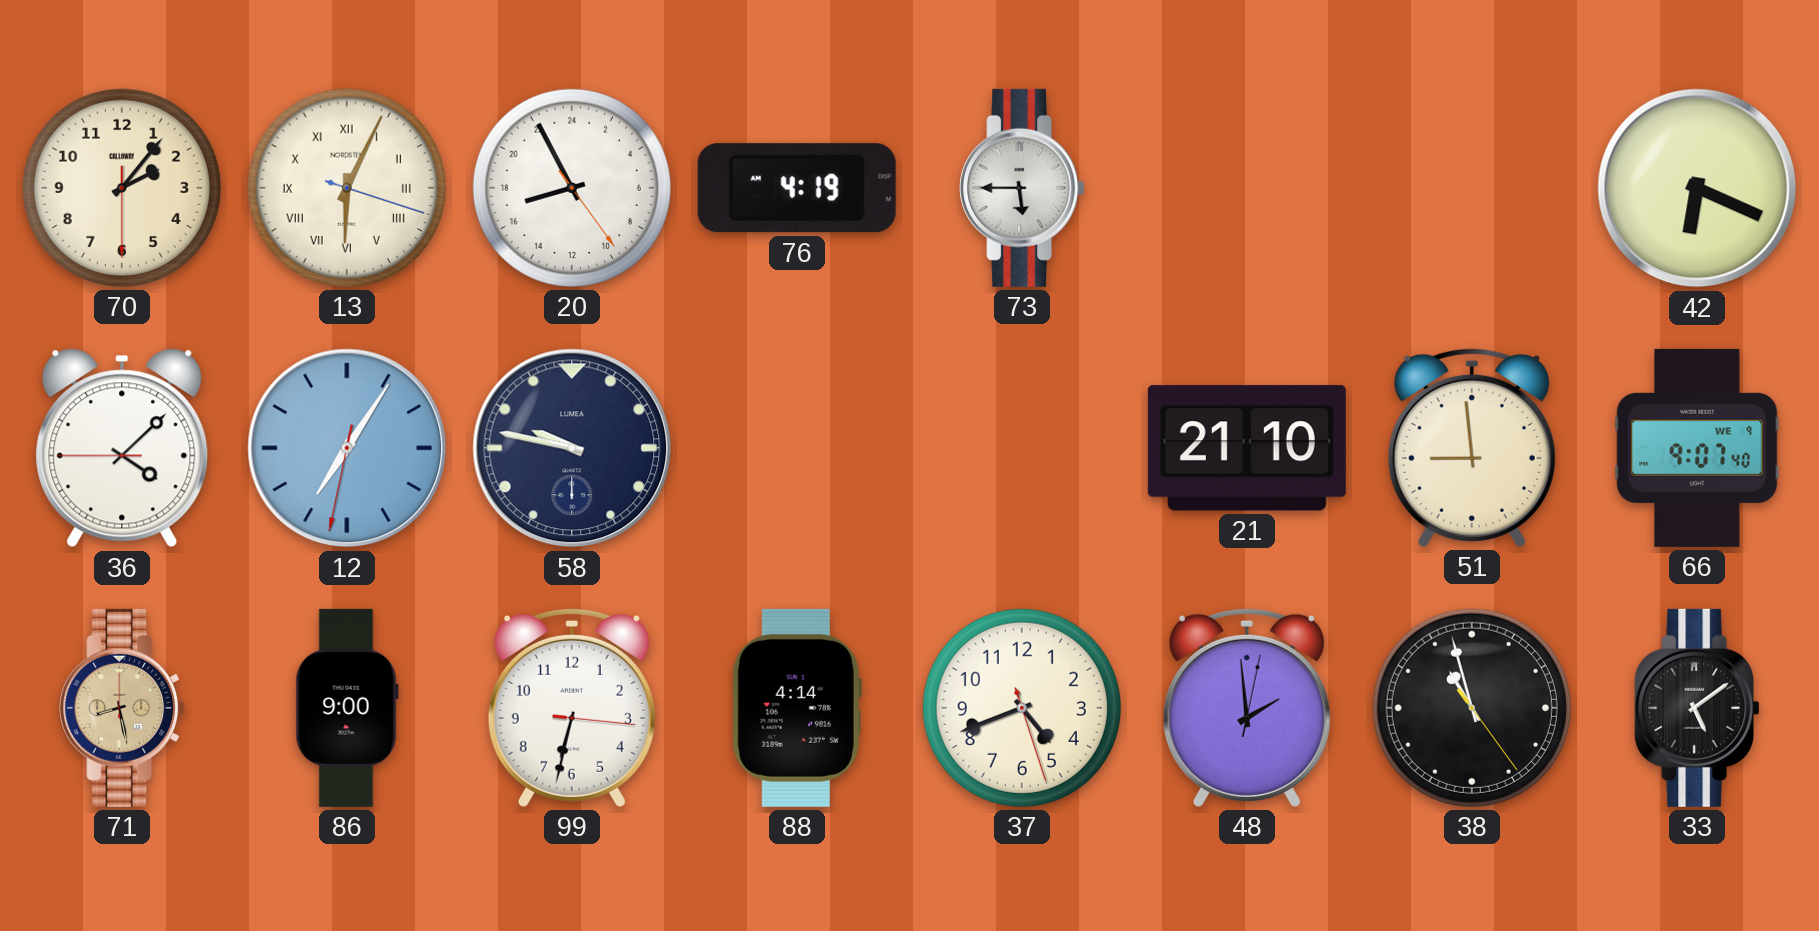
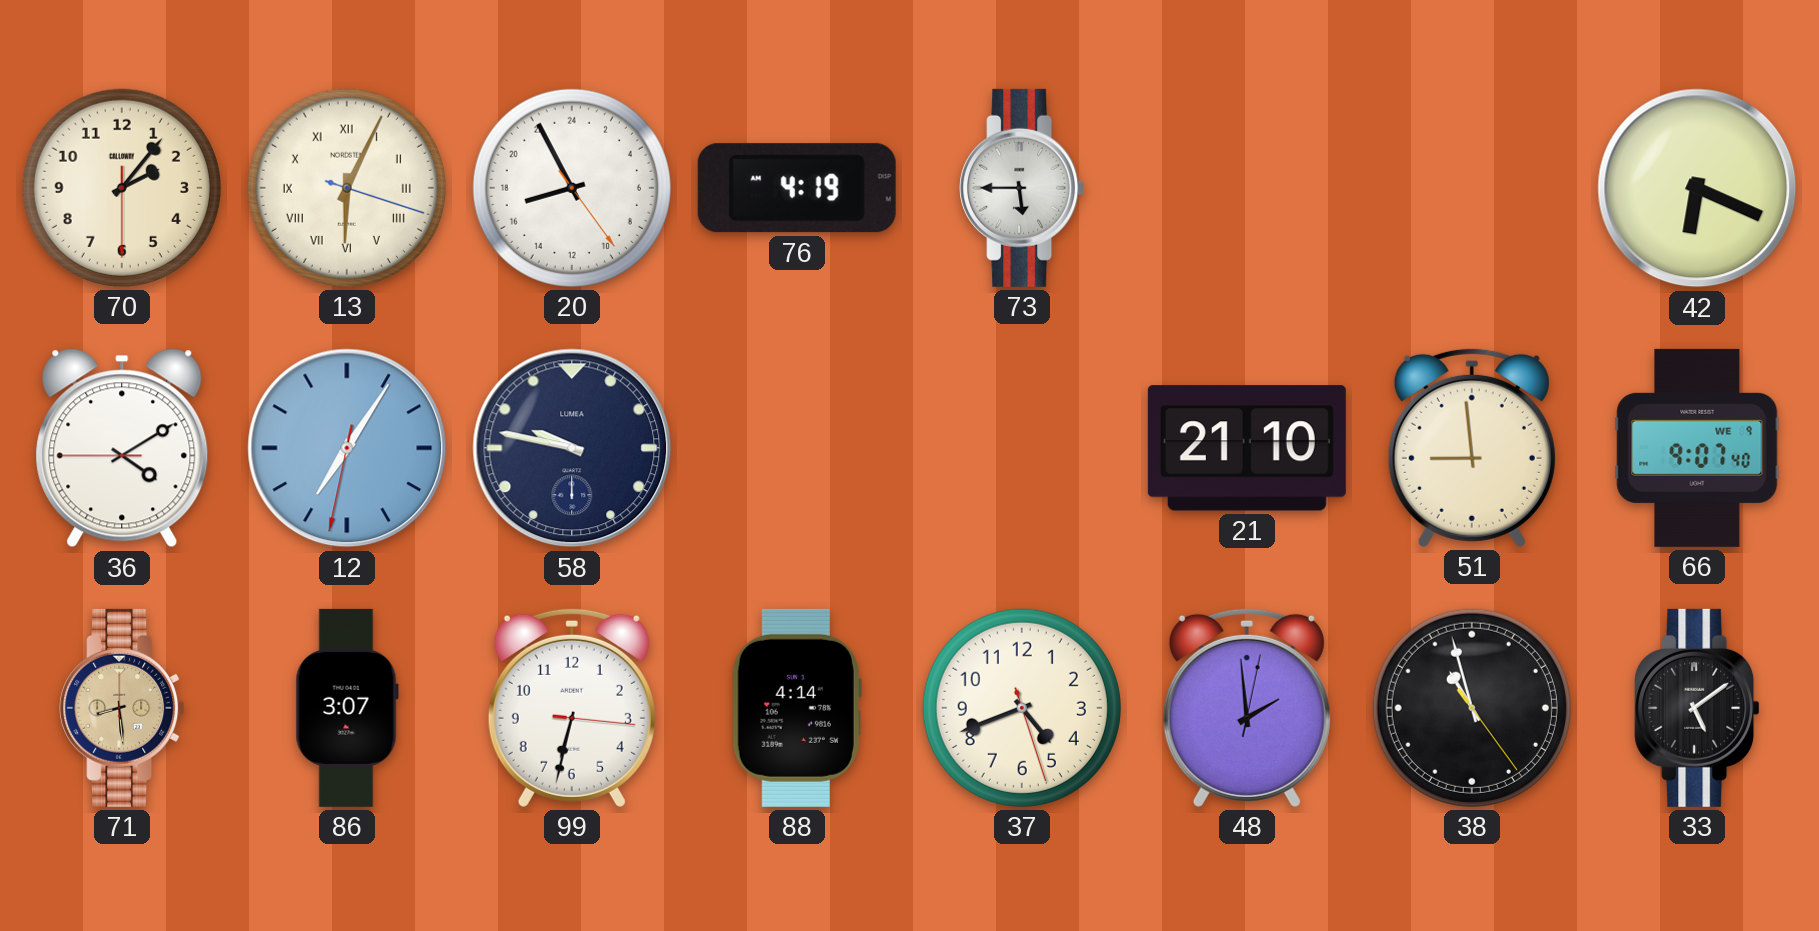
36: 4:07 -> 4:09
71: 8:28 -> 8:29
86: 9:00 -> 3:07
